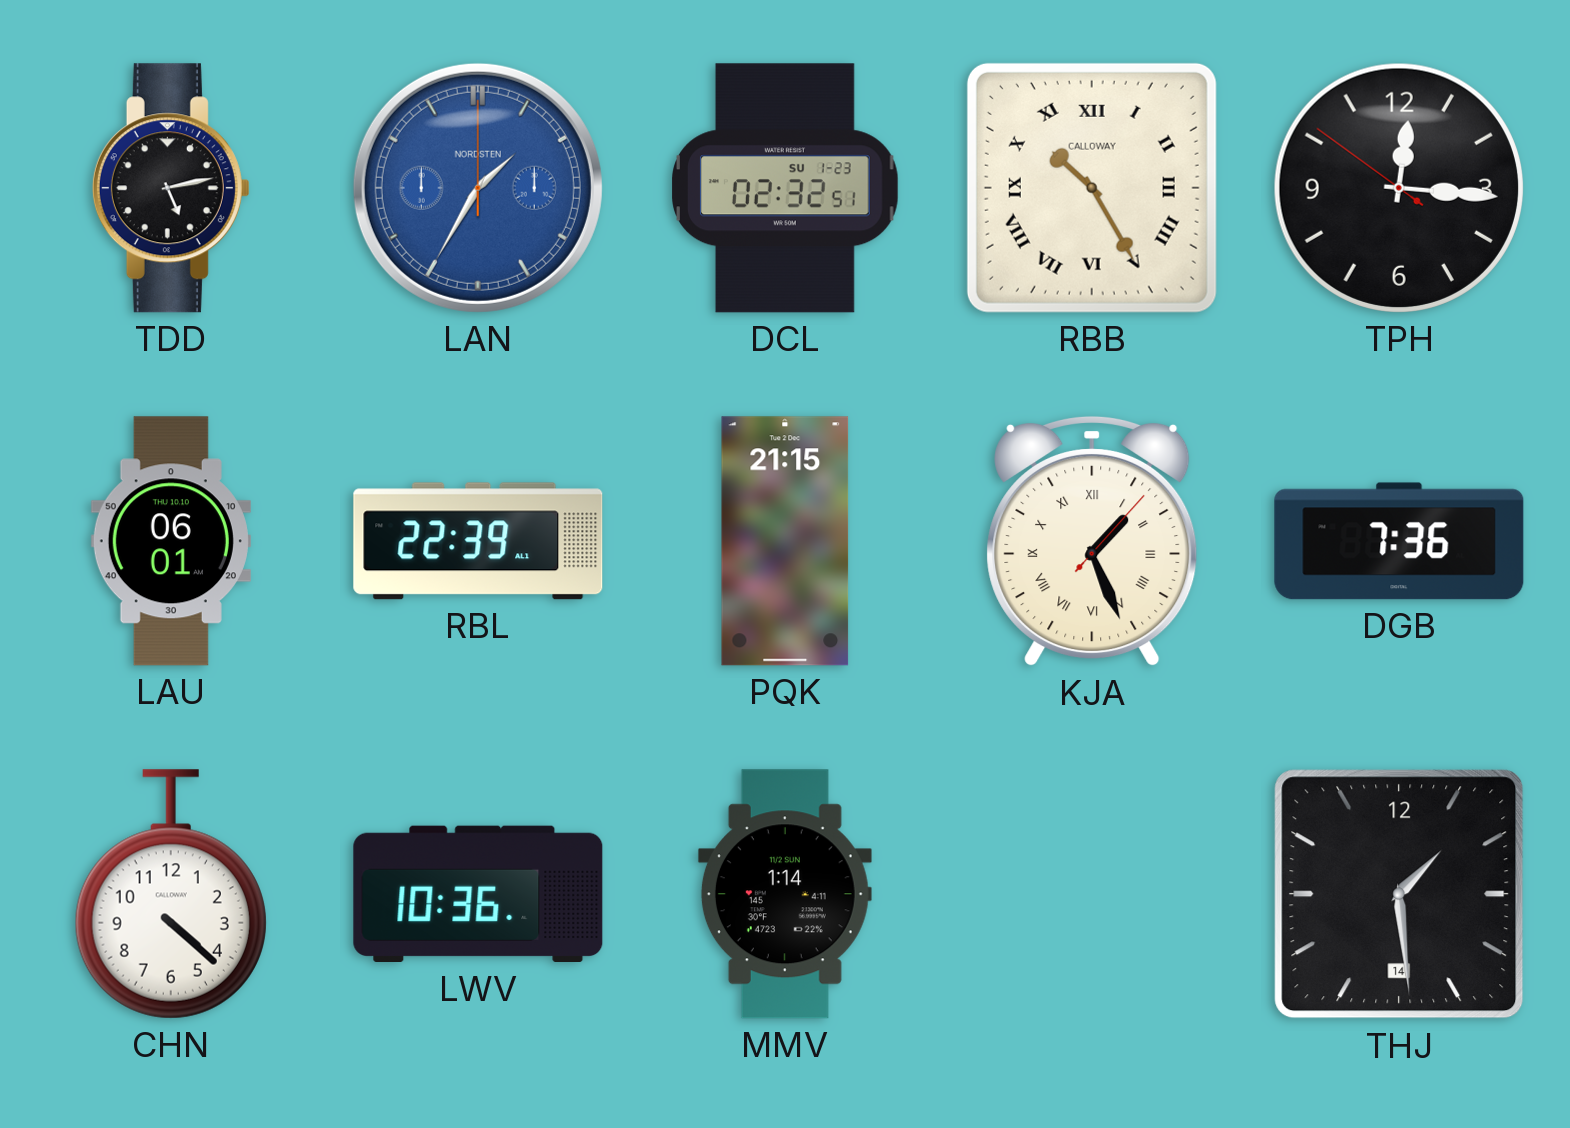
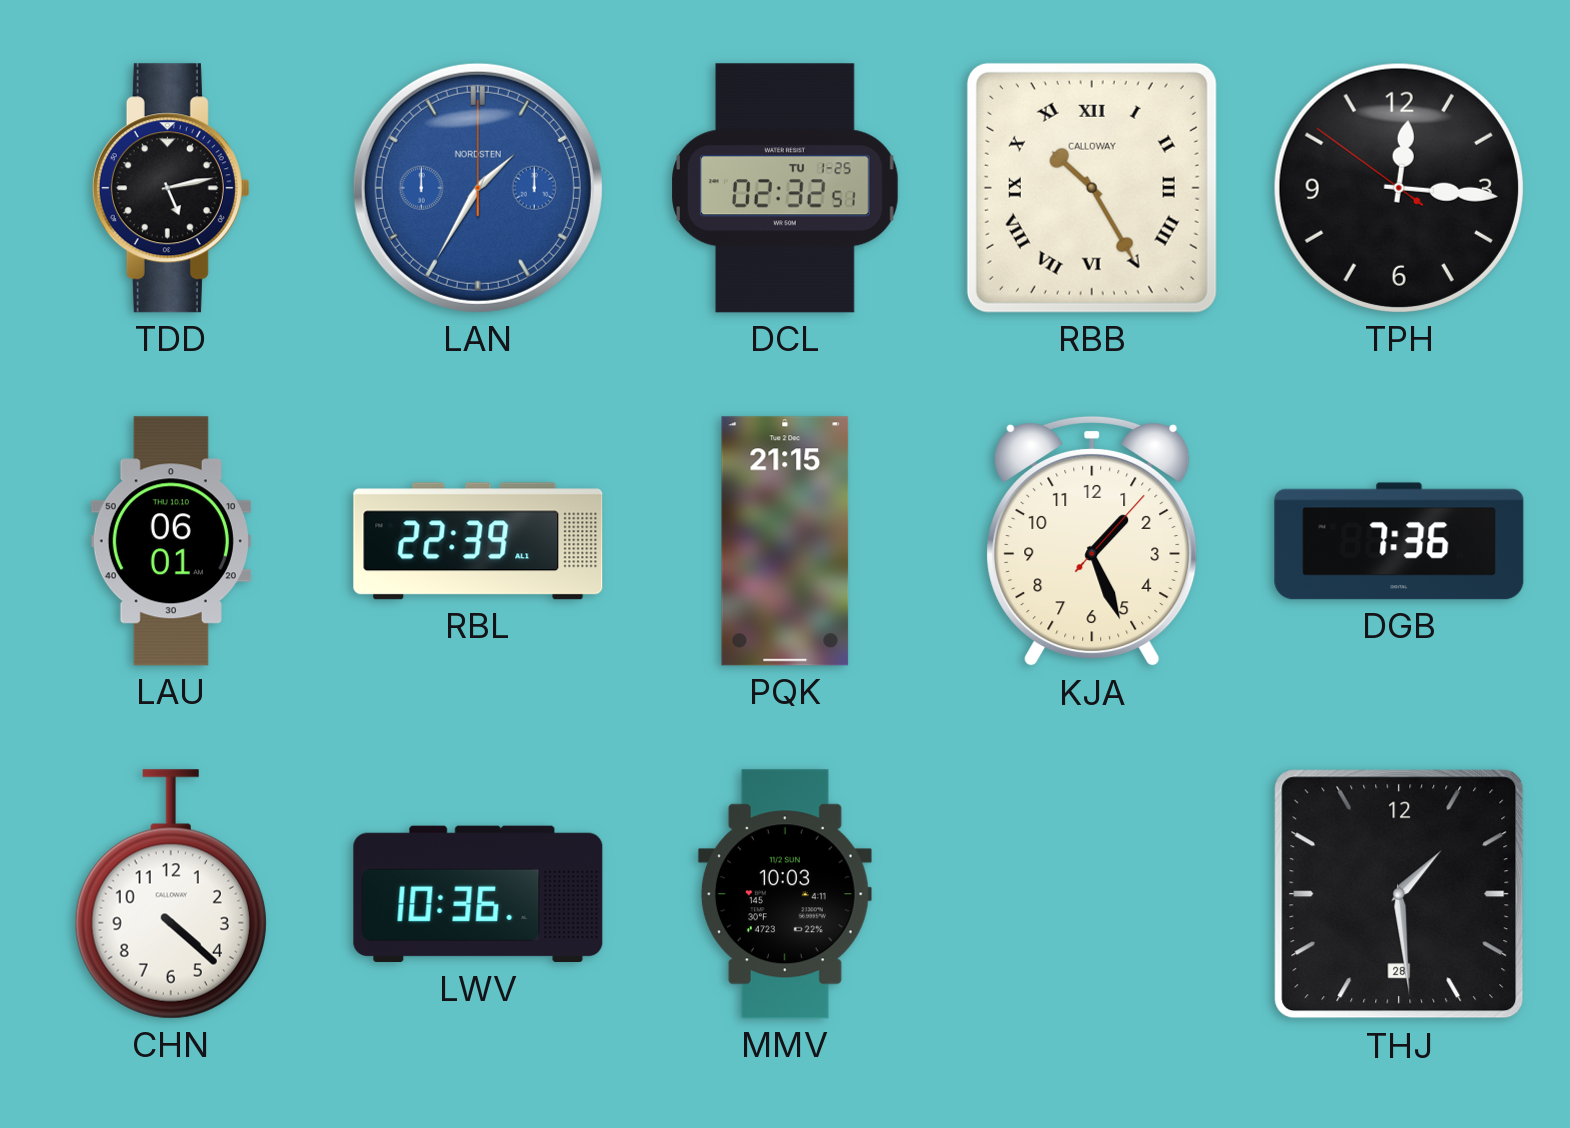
DCL date: SU 1-23 -> TU 1-25
KJA numerals: Roman -> Arabic
MMV: 1:14 -> 10:03
THJ date: 14 -> 28
